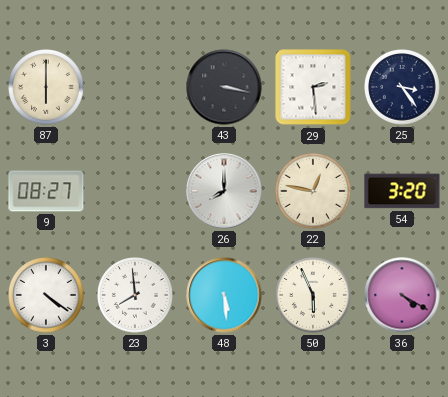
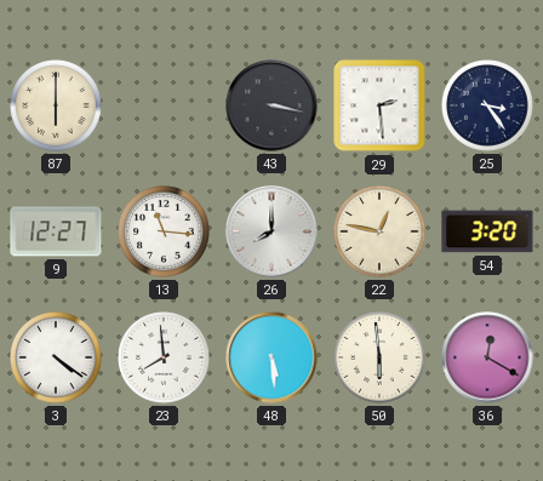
9: 08:27 -> 12:27
13: none -> 11:16
50: 5:56 -> 5:59
36: 4:20 -> 12:20
